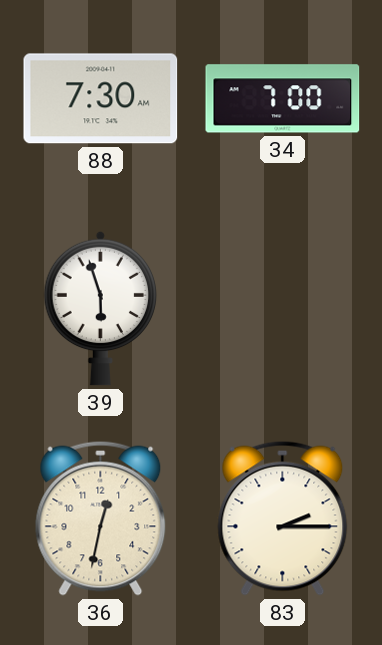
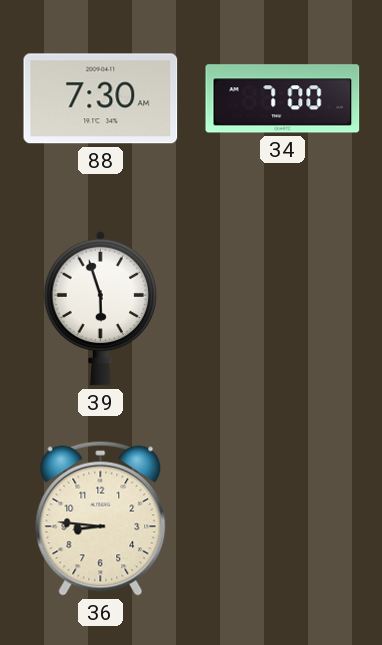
36: 12:32 -> 8:46
83: 2:15 -> none
